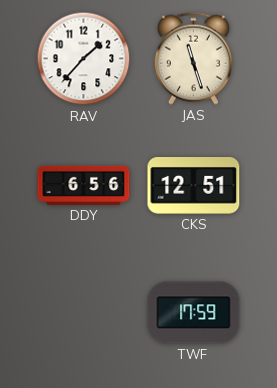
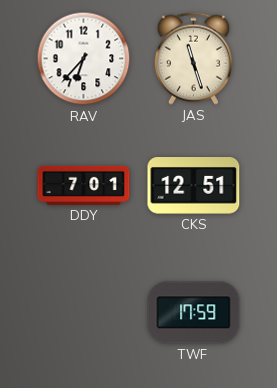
RAV: 1:37 -> 6:37
DDY: 6:56 -> 7:01
